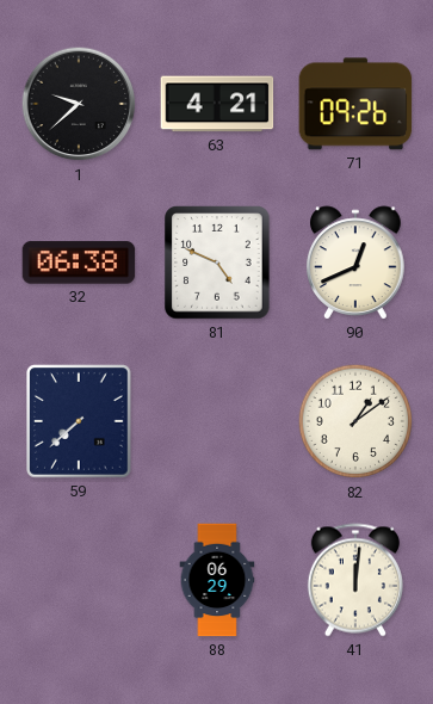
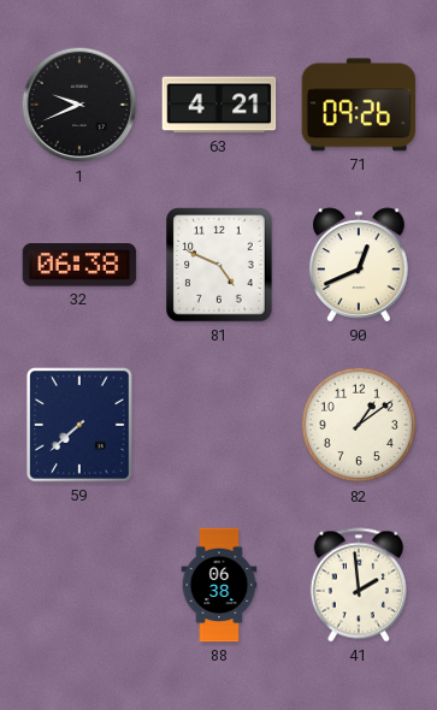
1: 9:38 -> 9:41
88: 06:29 -> 06:38
41: 12:01 -> 1:59
